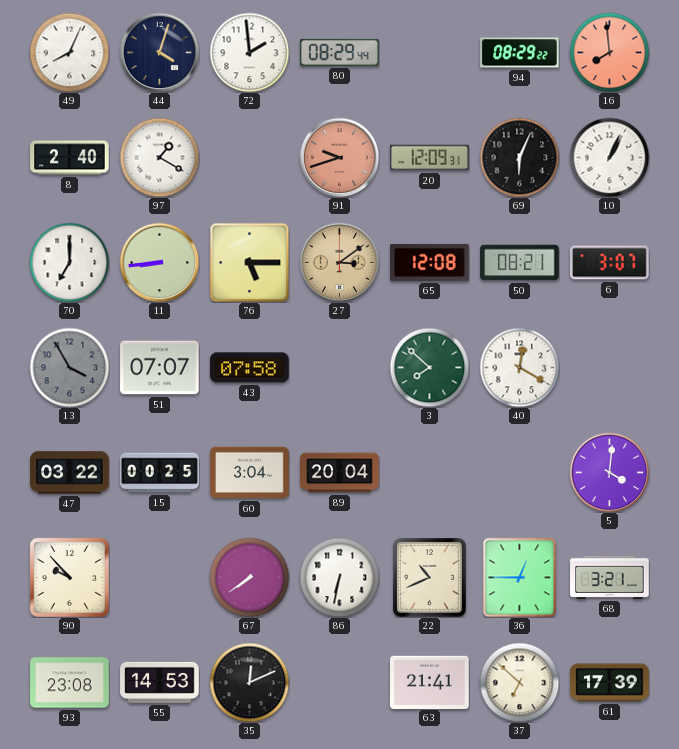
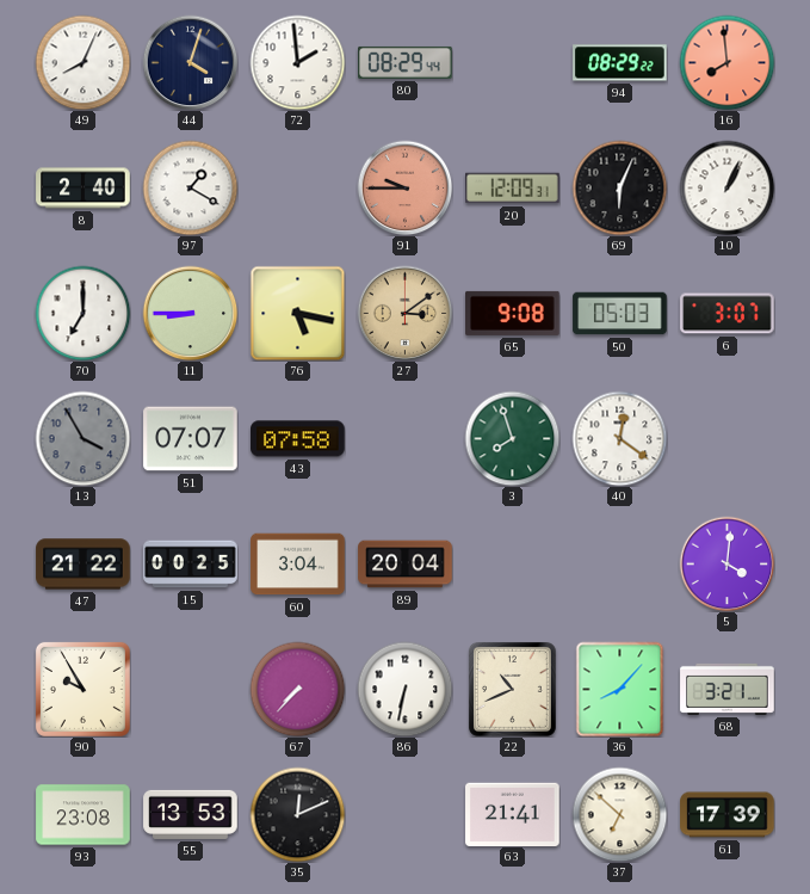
91: 9:42 -> 9:45
11: 8:44 -> 8:45
76: 5:15 -> 5:17
65: 12:08 -> 9:08
50: 08:21 -> 05:03
3: 7:52 -> 7:57
40: 12:20 -> 12:21
47: 03:22 -> 21:22
90: 9:53 -> 9:55
67: 7:39 -> 7:37
36: 12:45 -> 8:07
55: 14:53 -> 13:53
